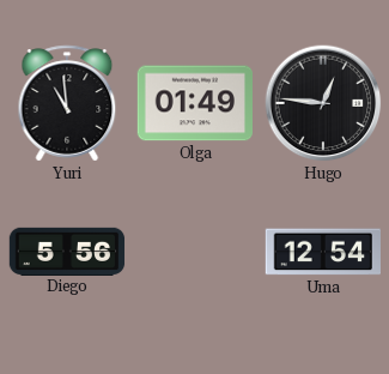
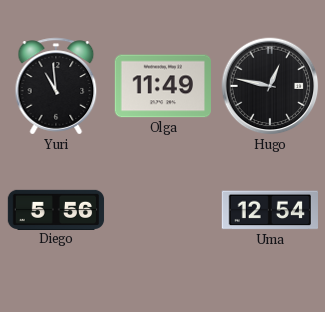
Olga: 01:49 -> 11:49
Hugo: 12:46 -> 12:47
